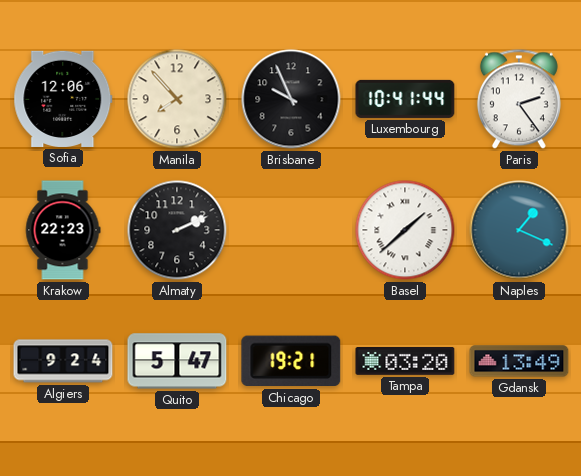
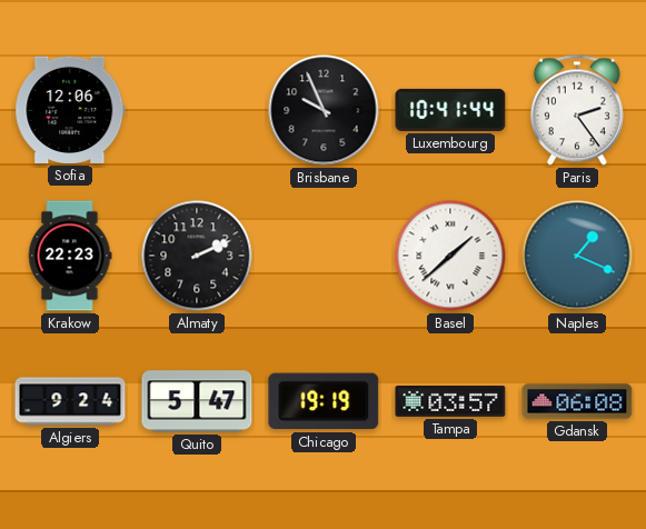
Manila: 7:53 -> none
Chicago: 19:21 -> 19:19
Tampa: 03:20 -> 03:57
Gdansk: 13:49 -> 06:08
